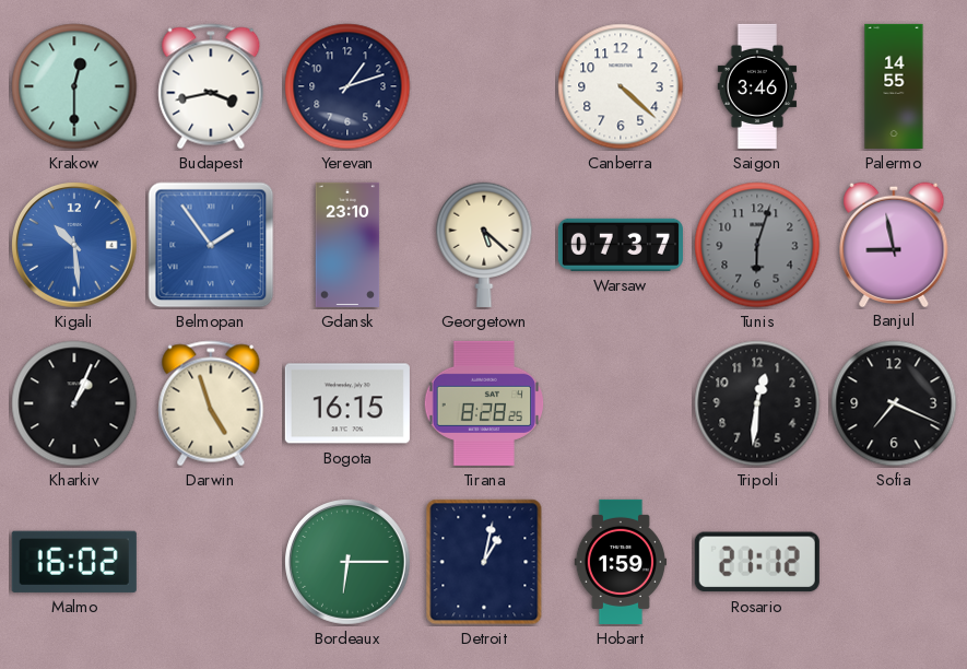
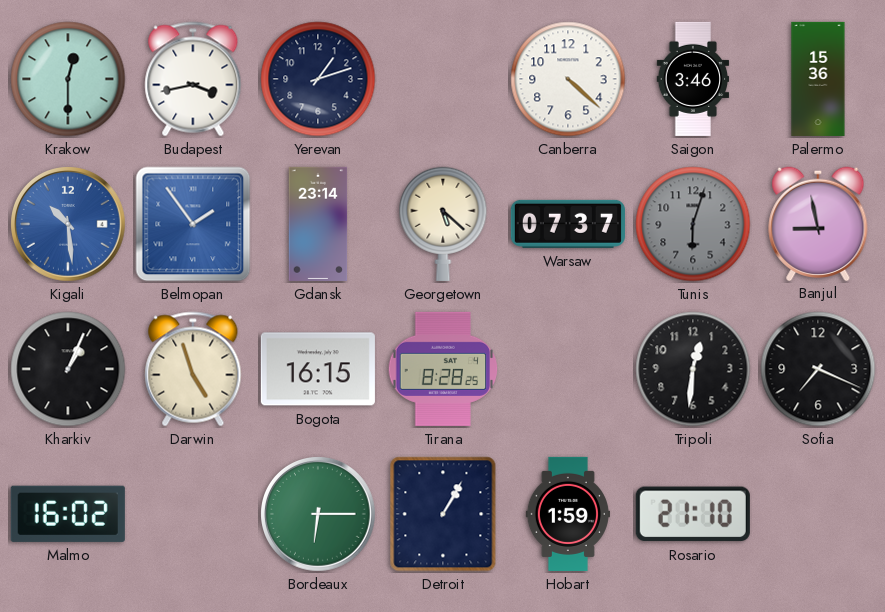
Palermo: 14:55 -> 15:36
Gdansk: 23:10 -> 23:14
Detroit: 1:02 -> 1:05
Rosario: 21:12 -> 21:10
